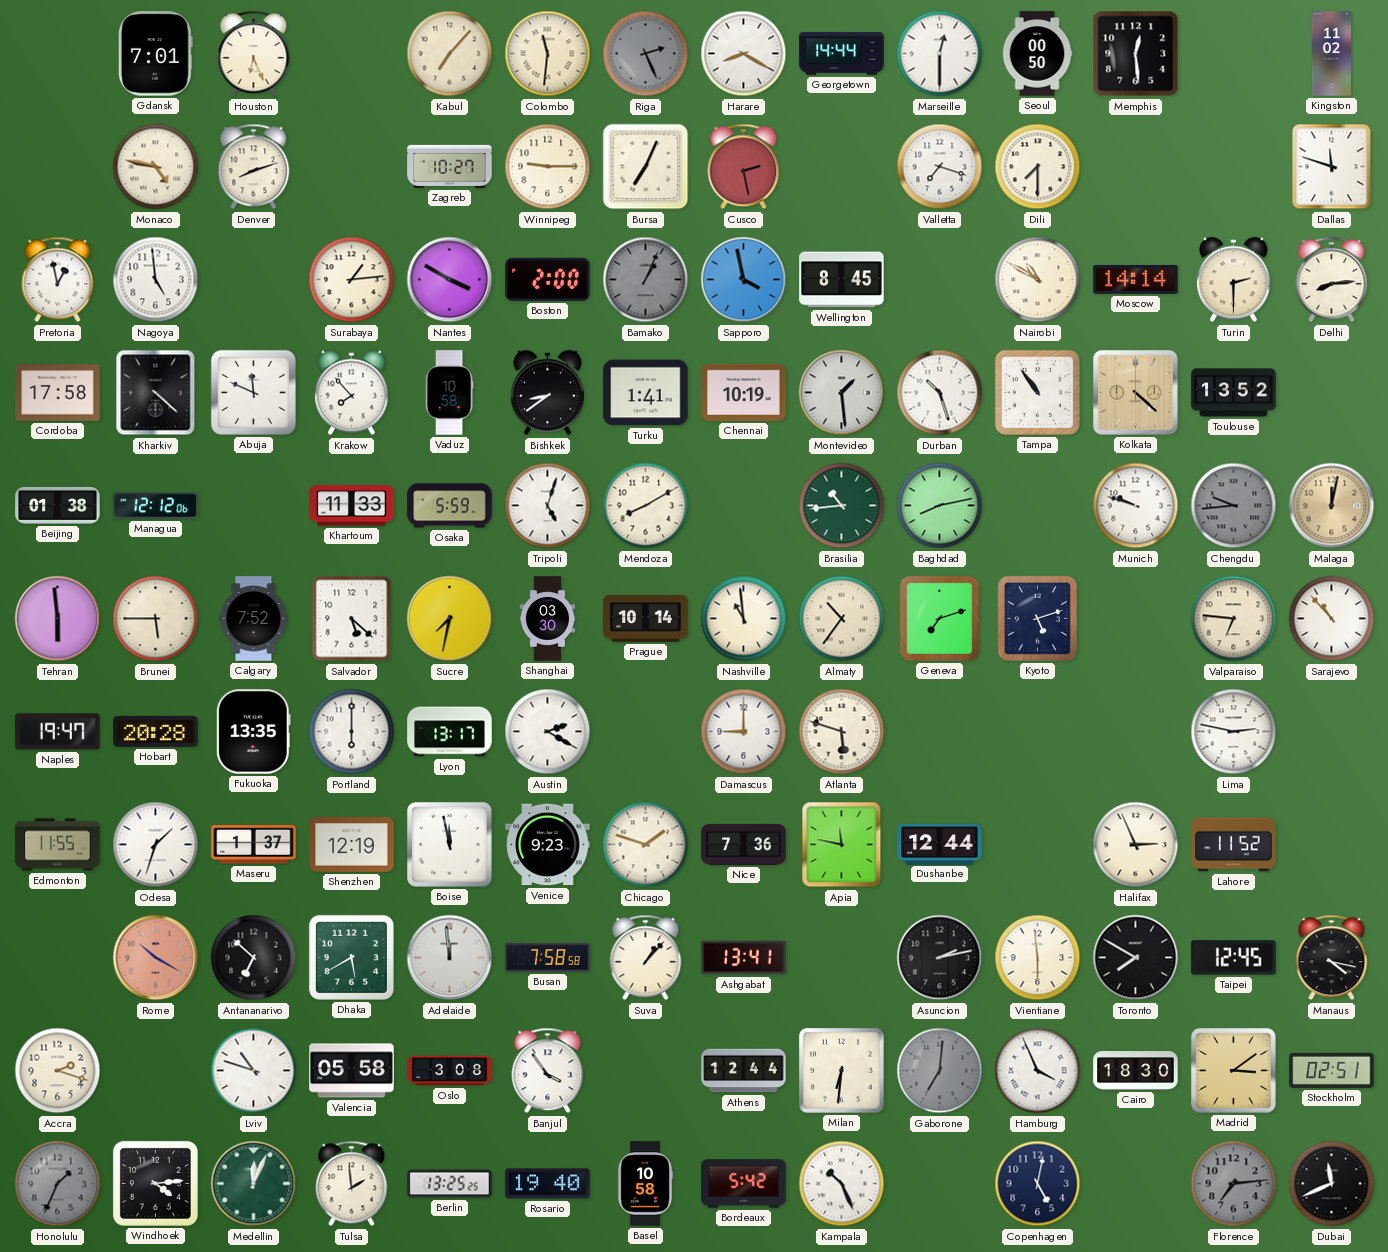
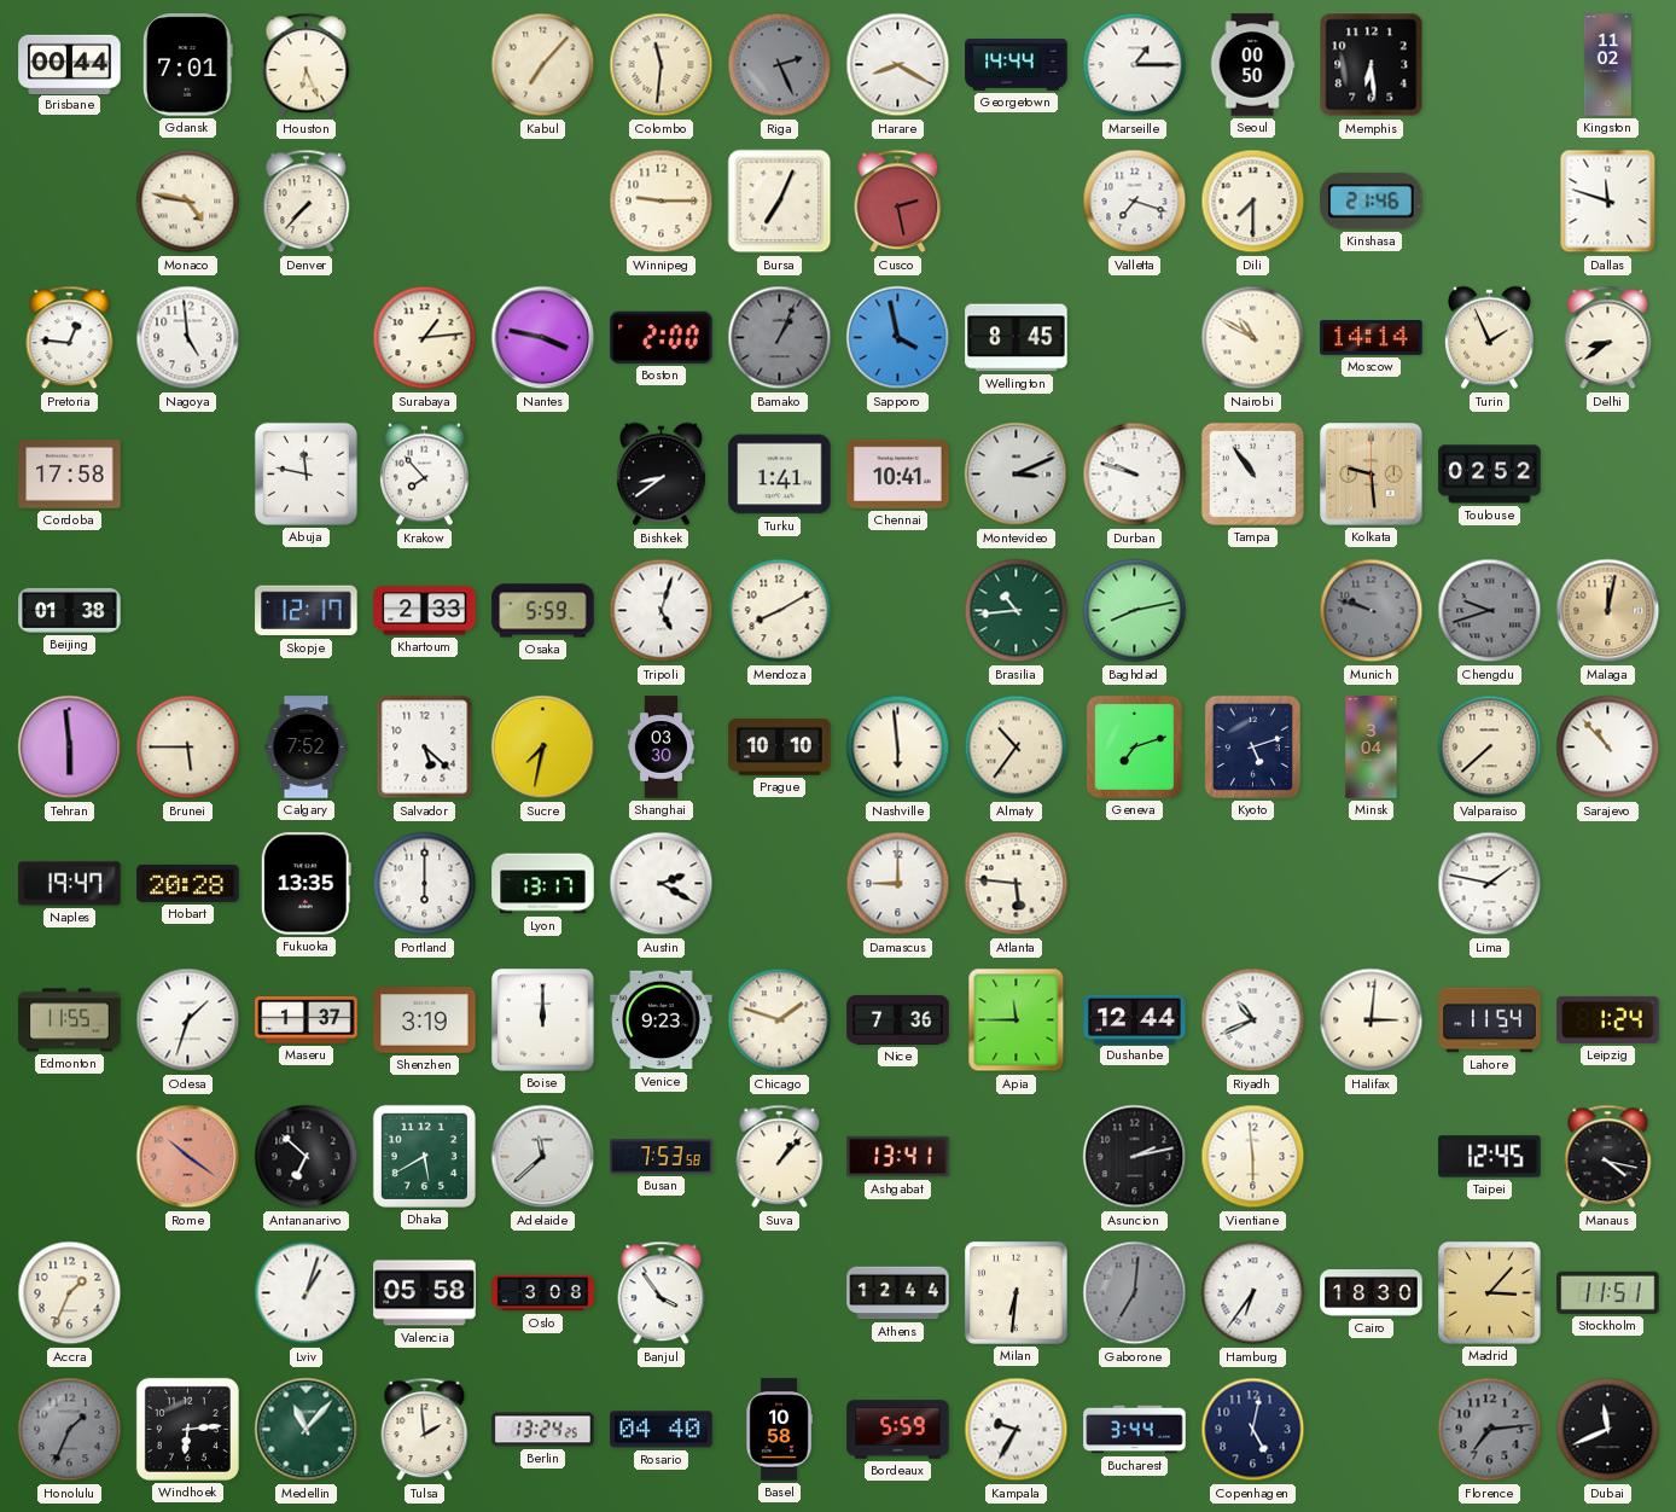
Brisbane: none -> 00:44
Marseille: 12:30 -> 1:15
Memphis: 12:29 -> 6:29
Denver: 8:12 -> 7:37
Zagreb: 10:27 -> none
Kinshasa: none -> 21:46
Pretoria: 12:58 -> 12:46
Nantes: 3:50 -> 3:47
Turin: 2:30 -> 1:56
Delhi: 8:14 -> 8:39
Kharkiv: 4:22 -> none
Abuja: 11:49 -> 11:47
Vaduz: 10:58 -> none
Chennai: 10:19 -> 10:41
Montevideo: 1:29 -> 3:11
Durban: 10:27 -> 9:48
Kolkata: 4:22 -> 9:29
Toulouse: 13:52 -> 02:52
Managua: 12:12 -> none
Skopje: none -> 12:17
Khartoum: 11:33 -> 2:33
Munich dial: white -> grey
Chengdu: 9:44 -> 9:42
Prague: 10:14 -> 10:10
Nashville: 10:59 -> 5:59
Minsk: none -> 3:04
Valparaiso: 6:46 -> 7:38
Atlanta: 5:48 -> 5:46
Lima: 2:47 -> 1:47
Shenzhen: 12:19 -> 3:19
Boise: 11:58 -> 12:00
Apia: 11:47 -> 11:45
Riyadh: none -> 10:41
Halifax: 2:56 -> 3:01
Lahore: 11:52 -> 11:54
Leipzig: none -> 1:24
Rome: 10:20 -> 10:21
Adelaide: 11:59 -> 11:38
Busan: 7:58 -> 7:53
Toronto: 7:50 -> none
Accra: 2:18 -> 1:34
Lviv: 10:48 -> 1:03
Hamburg: 3:56 -> 6:36
Madrid: 3:09 -> 3:07
Stockholm: 02:51 -> 11:51
Windhoek: 4:14 -> 6:14
Medellin: 12:04 -> 11:07
Berlin: 13:25 -> 13:24
Rosario: 19:40 -> 04:40
Bordeaux: 5:42 -> 5:59
Kampala: 10:26 -> 9:35
Bucharest: none -> 3:44
